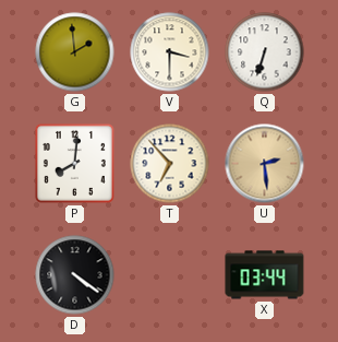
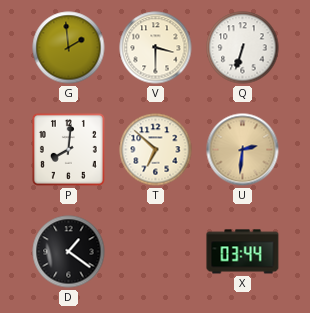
T: 6:53 -> 6:52
U: 2:29 -> 2:31
D: 4:21 -> 1:21
